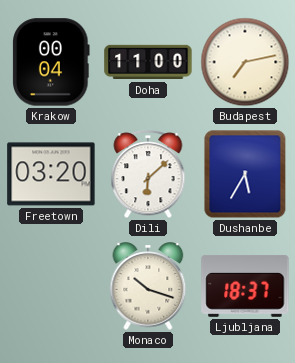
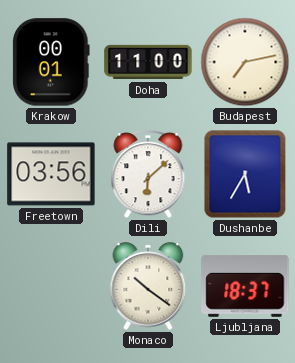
Krakow: 00:04 -> 00:01
Freetown: 03:20 -> 03:56
Monaco: 10:18 -> 10:21
